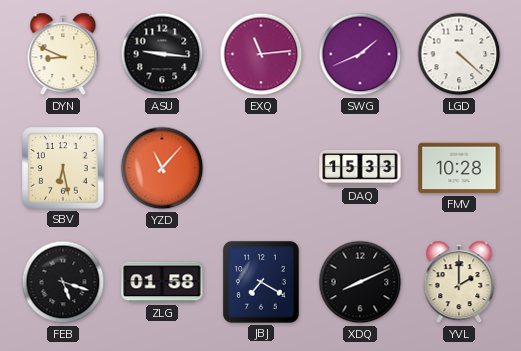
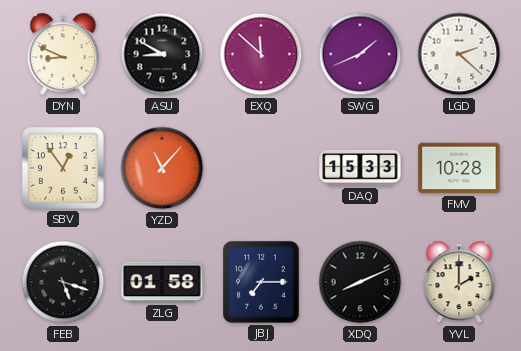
ASU: 9:16 -> 8:50
EXQ: 11:14 -> 11:52
LGD: 4:22 -> 2:22
SBV: 6:28 -> 12:54
JBJ: 7:20 -> 7:15
